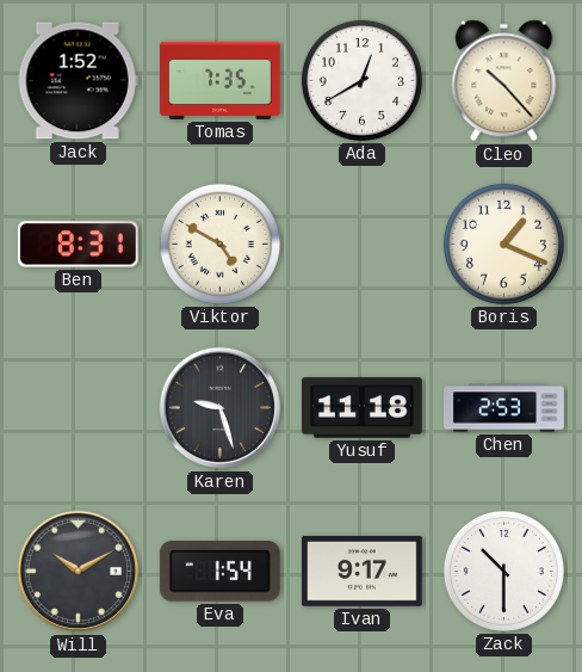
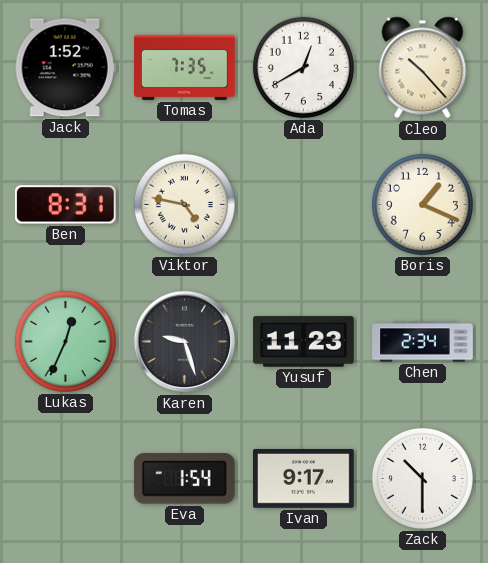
Viktor: 4:50 -> 4:47
Lukas: none -> 12:34
Yusuf: 11:18 -> 11:23
Chen: 2:53 -> 2:34
Will: 10:10 -> none
